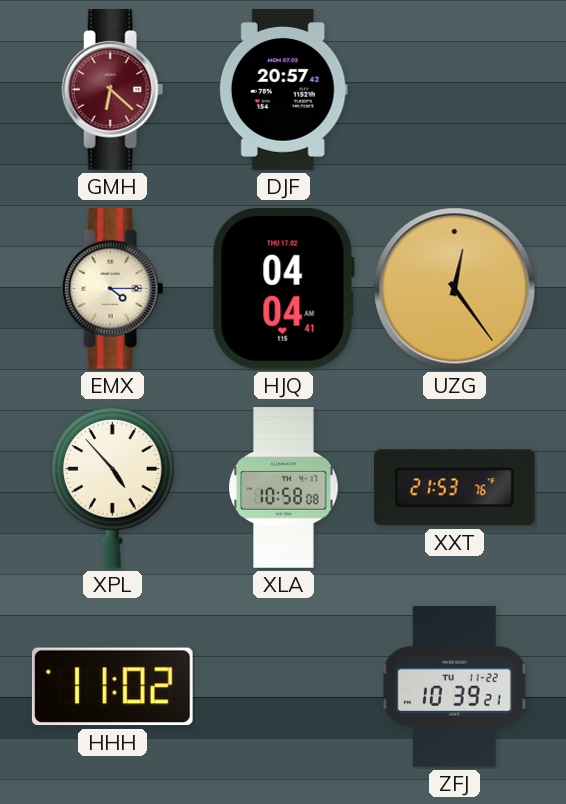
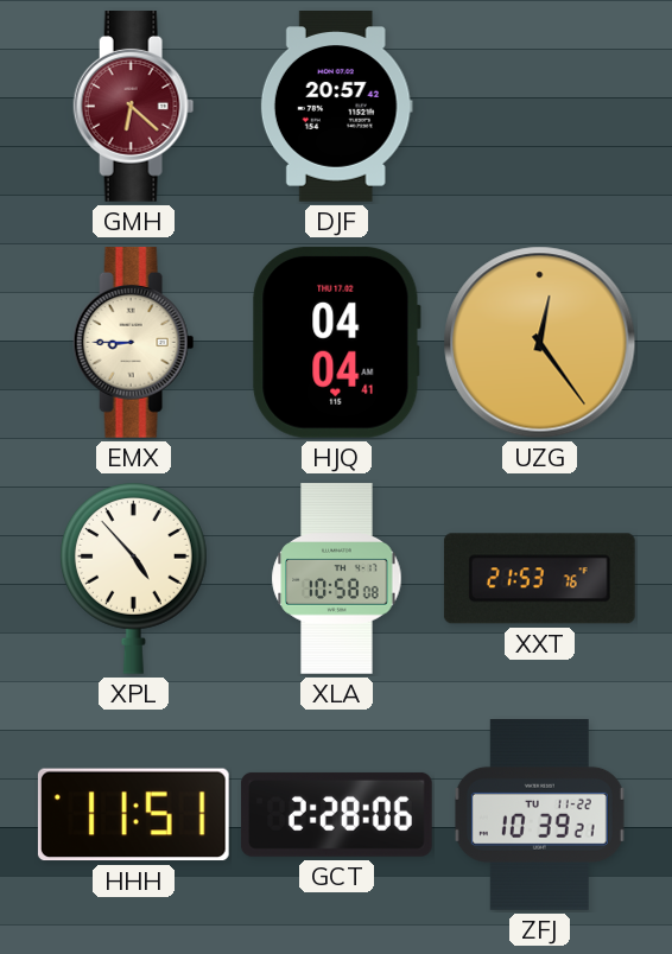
EMX: 4:15 -> 8:45
HHH: 11:02 -> 11:51
GCT: none -> 2:28
